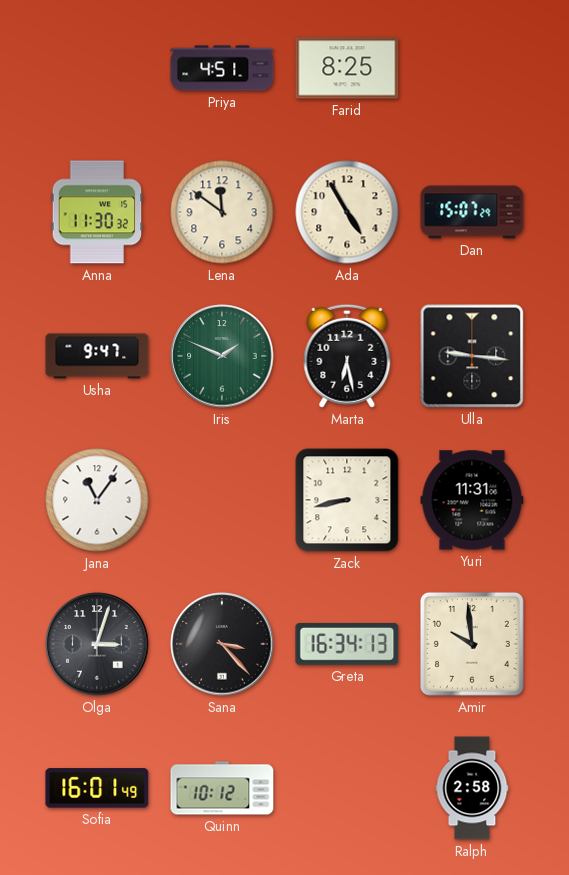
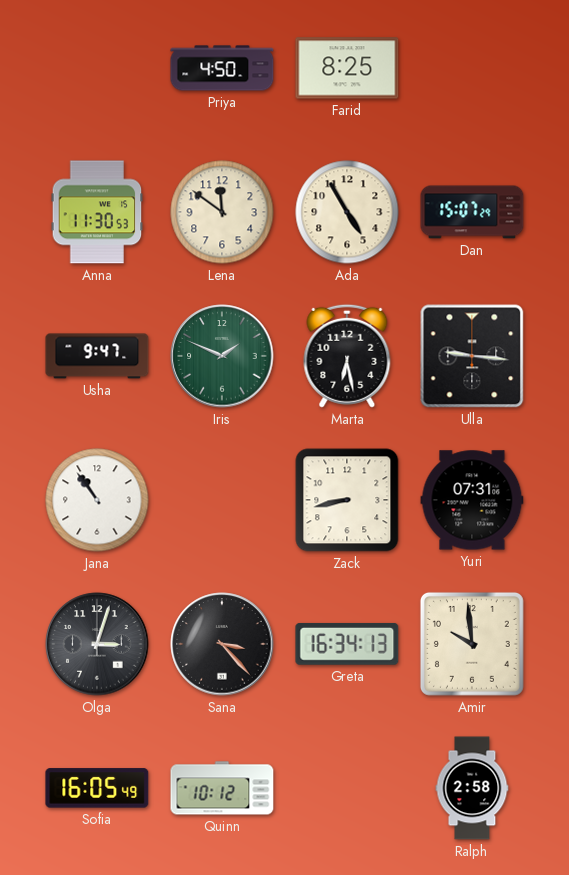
Priya: 4:51 -> 4:50
Anna: 11:30:32 -> 11:30:53
Jana: 11:06 -> 10:54
Yuri: 11:31 -> 07:31
Sofia: 16:01 -> 16:05
